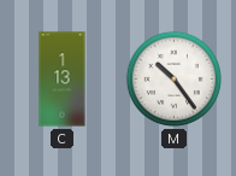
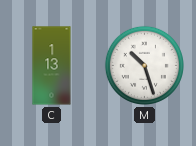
M: 10:24 -> 10:27
